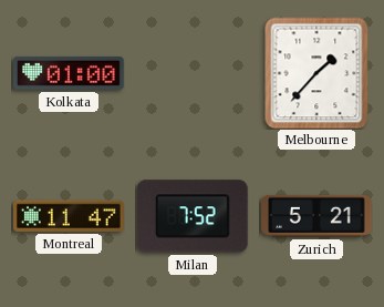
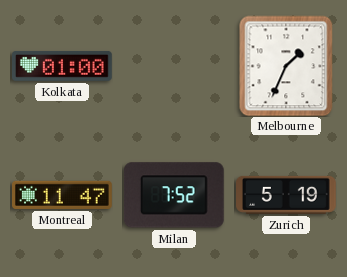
Melbourne: 1:37 -> 1:34
Zurich: 5:21 -> 5:19
